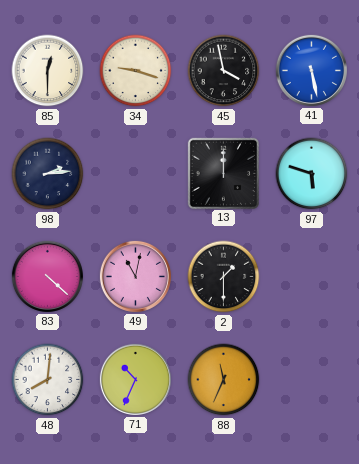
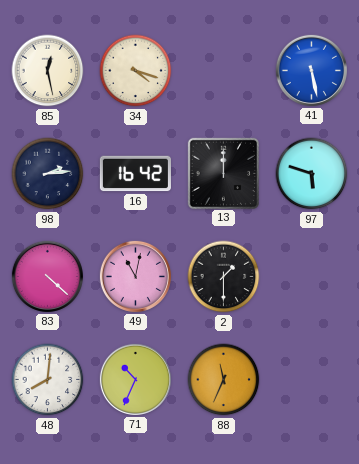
85: 12:30 -> 12:28
34: 9:18 -> 4:18
45: 3:58 -> none
16: none -> 16:42
